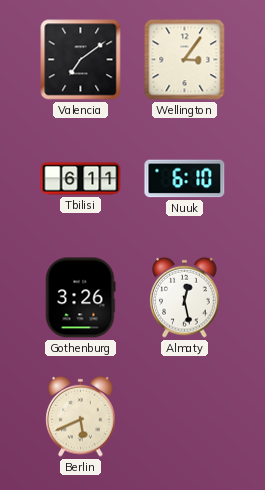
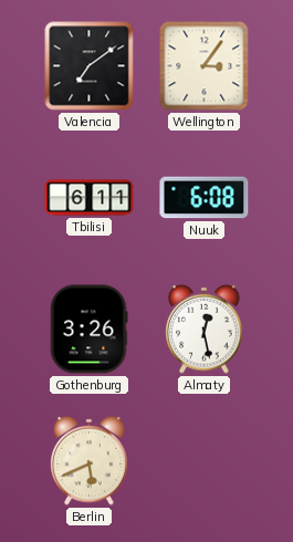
Nuuk: 6:10 -> 6:08
